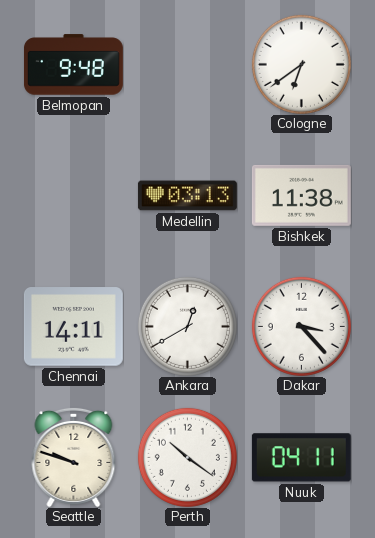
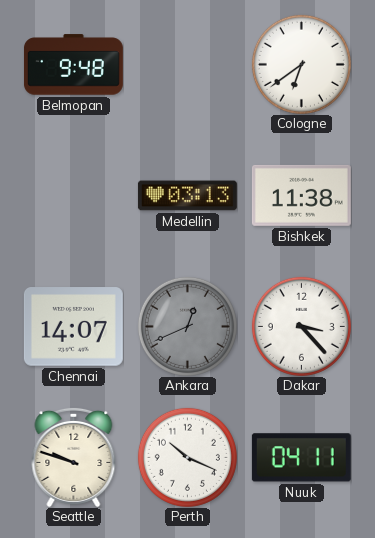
Chennai: 14:11 -> 14:07
Ankara: 12:40 -> 12:41
Ankara dial: white -> grey
Perth: 10:21 -> 10:19
